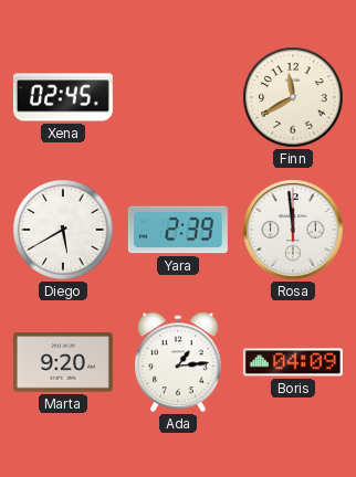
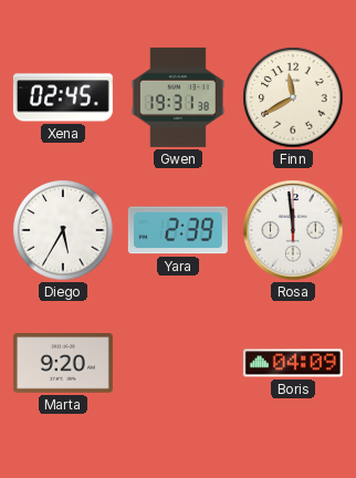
Gwen: none -> 19:31
Diego: 5:40 -> 5:35
Ada: 1:14 -> none
